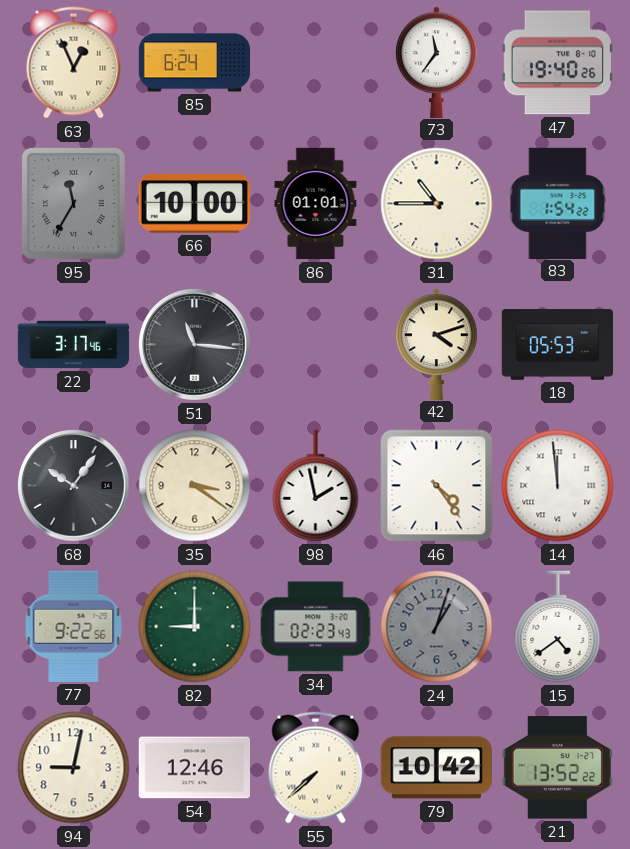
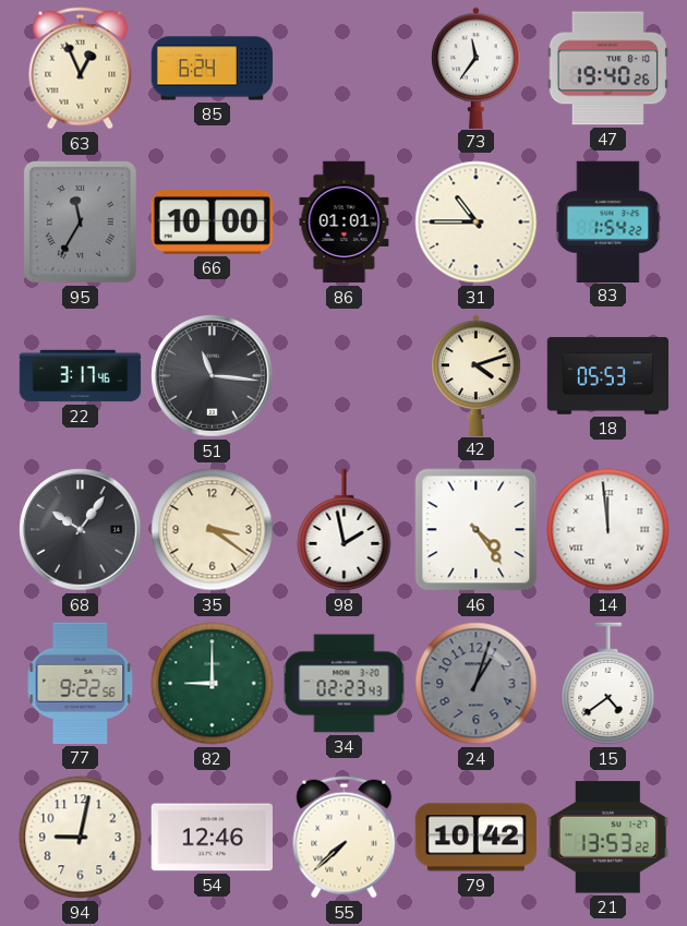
21: 13:52 -> 13:53
